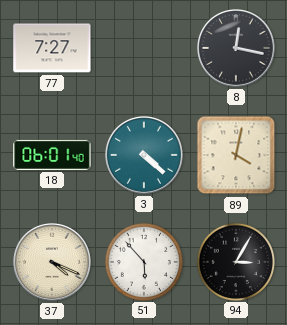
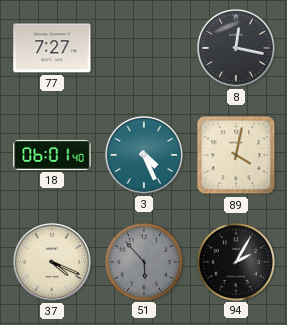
3: 4:22 -> 4:26
51 dial: white -> grey
94: 3:05 -> 2:05
